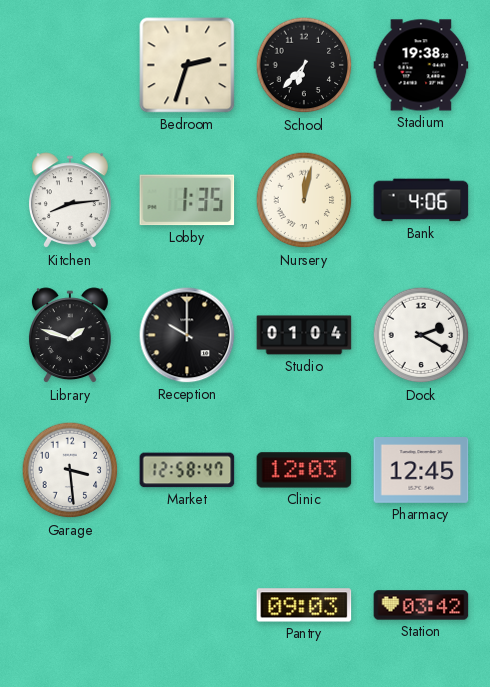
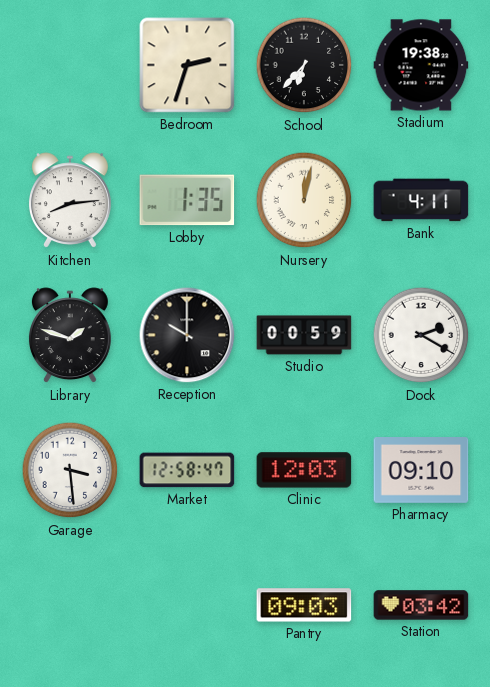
Bank: 4:06 -> 4:11
Studio: 01:04 -> 00:59
Pharmacy: 12:45 -> 09:10
